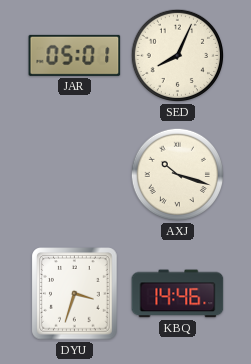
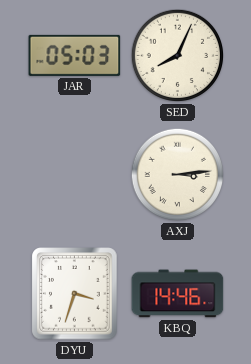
JAR: 05:01 -> 05:03
AXJ: 10:18 -> 3:14
